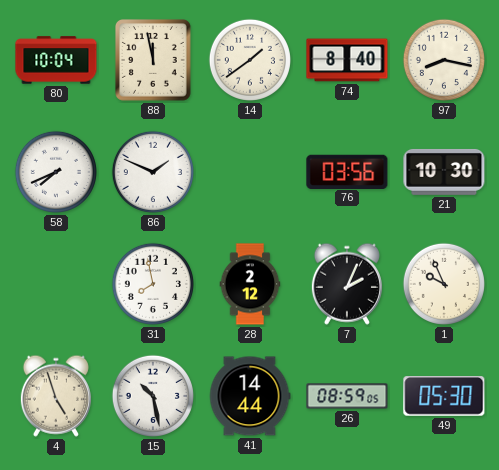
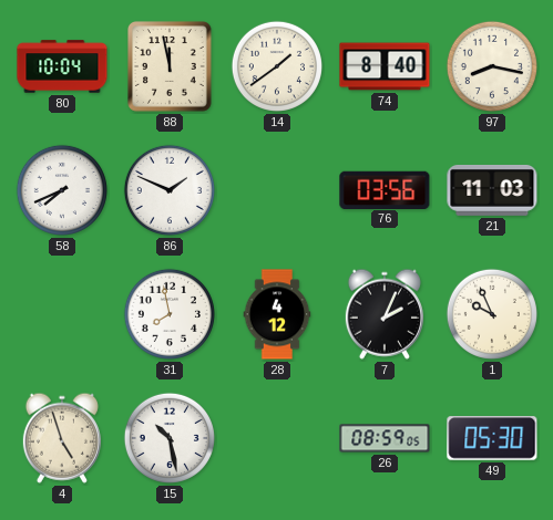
21: 10:30 -> 11:03
28: 2:12 -> 4:12
41: 14:44 -> none
